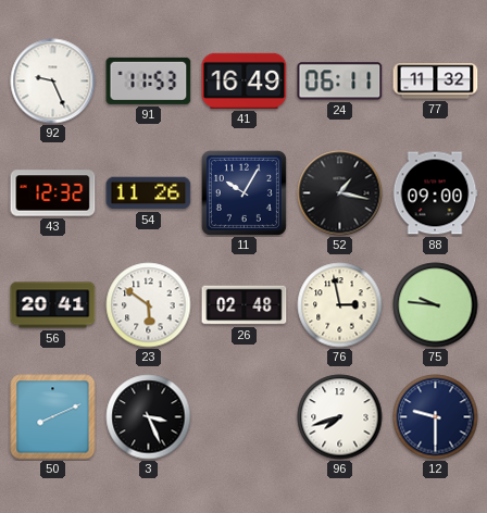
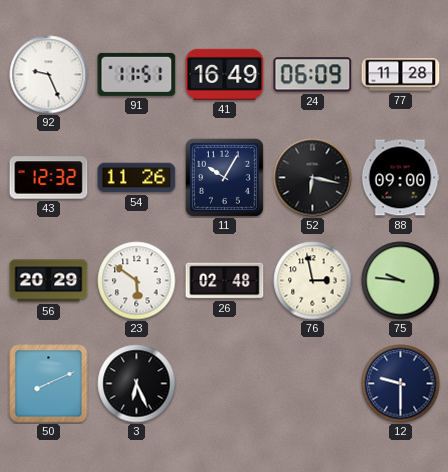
91: 11:53 -> 11:51
24: 06:11 -> 06:09
77: 11:32 -> 11:28
52: 1:17 -> 6:17
56: 20:41 -> 20:29
3: 3:26 -> 6:26
96: 7:42 -> none
